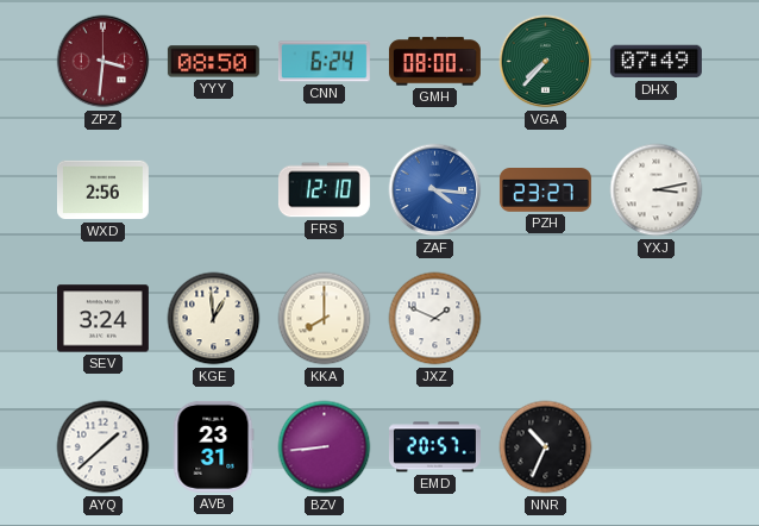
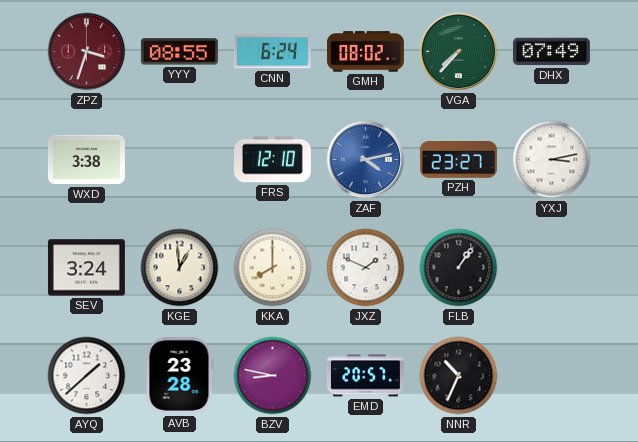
ZPZ: 3:31 -> 3:33
YYY: 08:50 -> 08:55
GMH: 08:00 -> 08:02
WXD: 2:56 -> 3:38
ZAF: 4:16 -> 4:13
FLB: none -> 1:06
AVB: 23:31 -> 23:28
BZV: 8:44 -> 8:47
